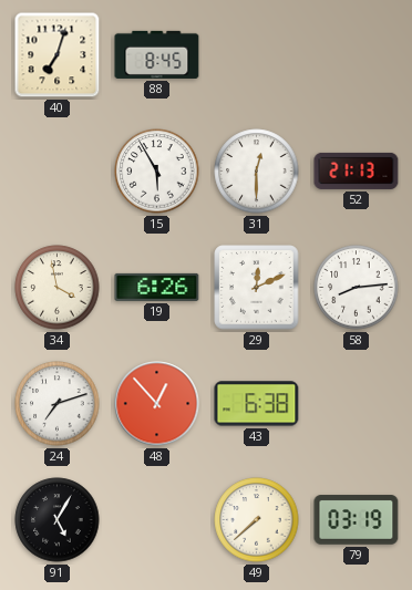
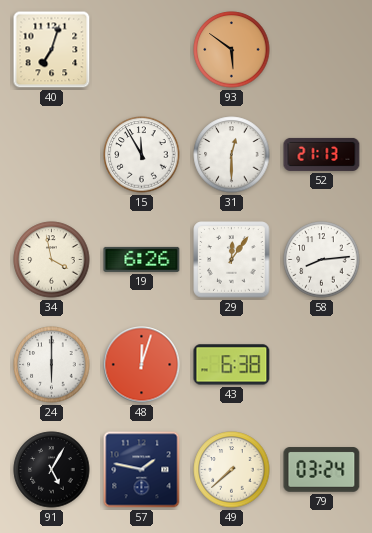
88: 8:45 -> none
93: none -> 5:51
15: 5:55 -> 11:55
29: 12:11 -> 12:06
24: 7:12 -> 6:00
48: 12:53 -> 12:03
57: none -> 1:47
79: 03:19 -> 03:24
